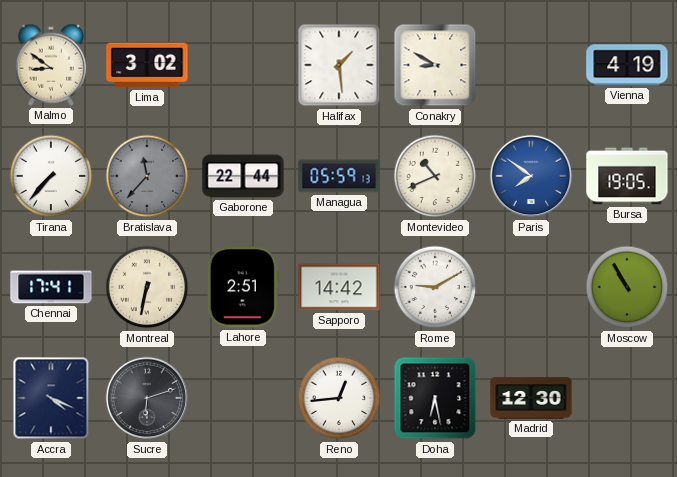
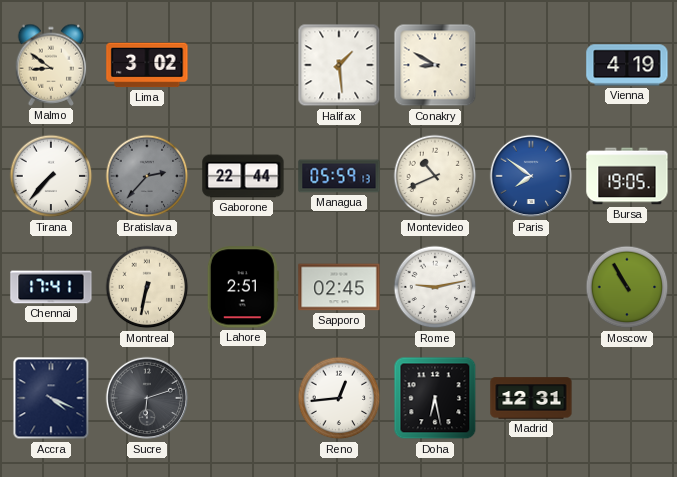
Bratislava: 11:37 -> 2:37
Sapporo: 14:42 -> 02:45
Rome: 9:10 -> 9:13
Madrid: 12:30 -> 12:31
